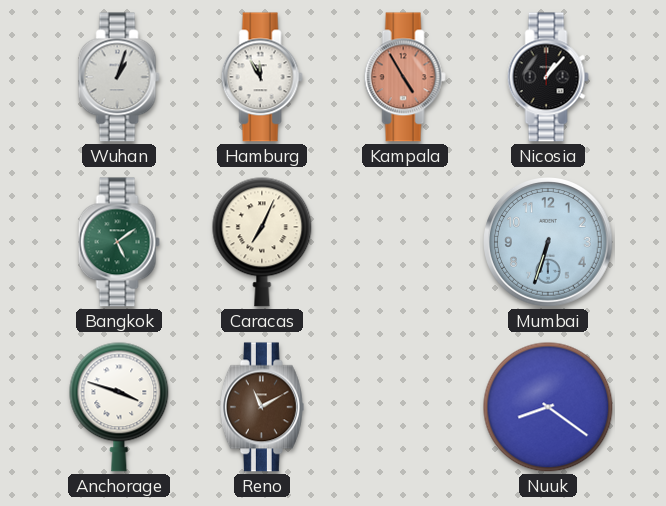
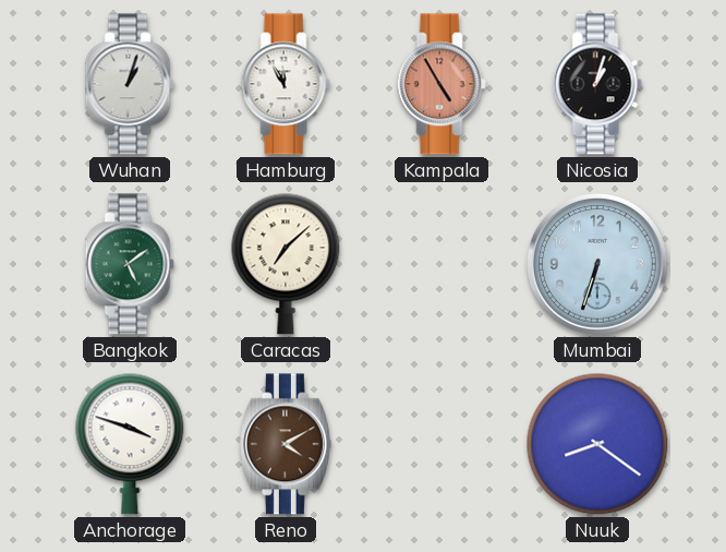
Nicosia: 1:07 -> 1:03
Caracas: 7:04 -> 7:08
Reno: 11:10 -> 4:10
